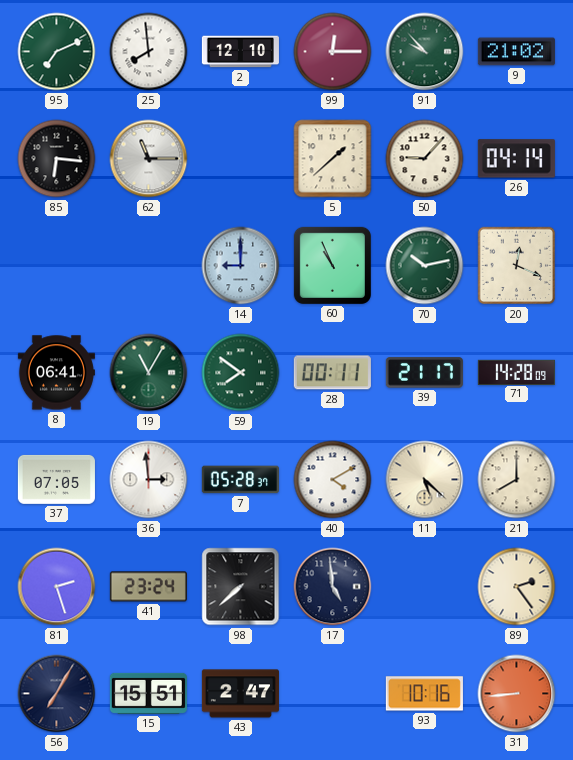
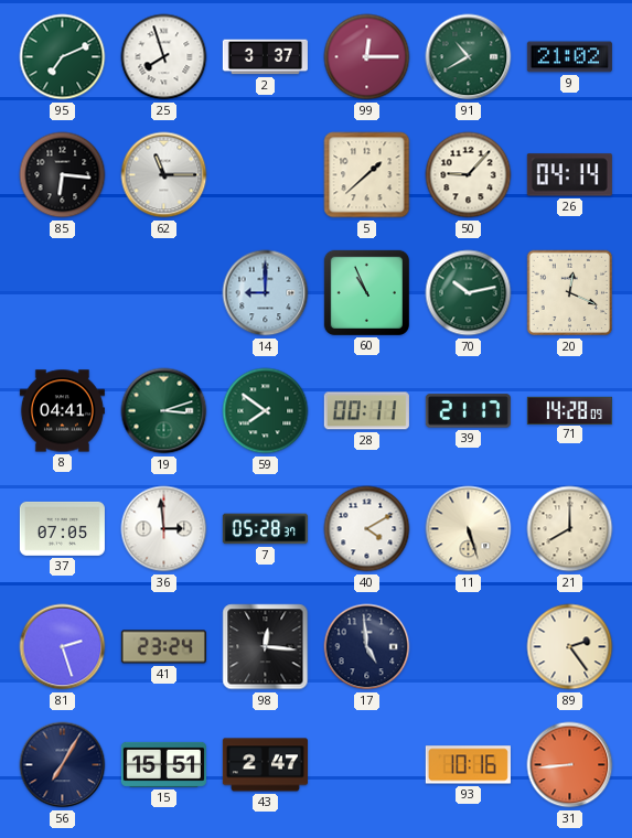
25: 7:59 -> 7:57
2: 12:10 -> 3:37
91: 9:53 -> 10:40
8: 06:41 -> 04:41
19: 11:05 -> 3:12
11: 5:22 -> 5:27
98: 7:38 -> 12:16
